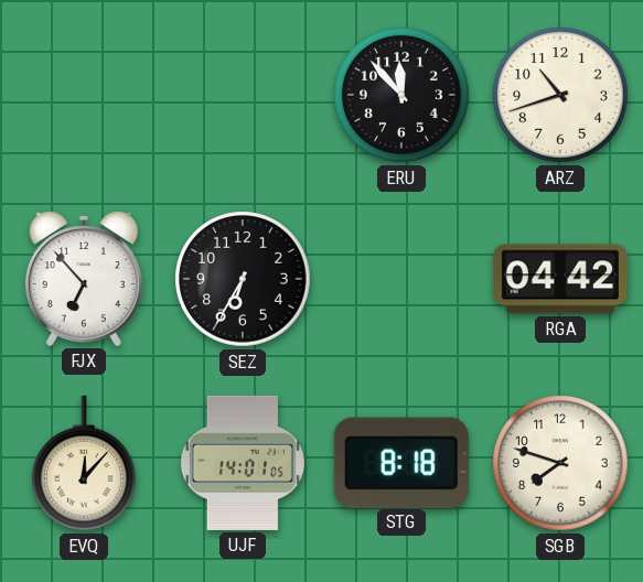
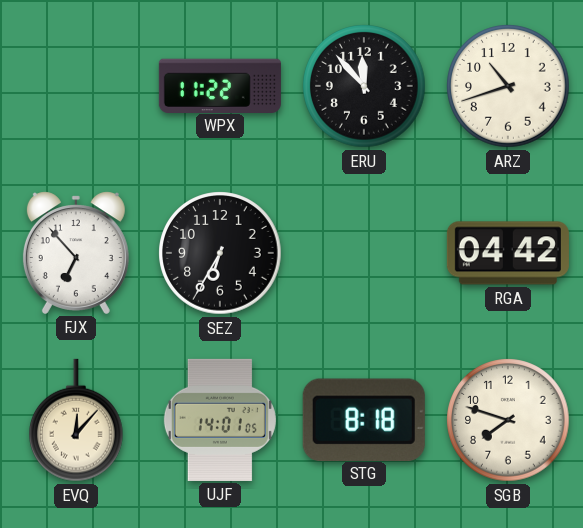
WPX: none -> 11:22
